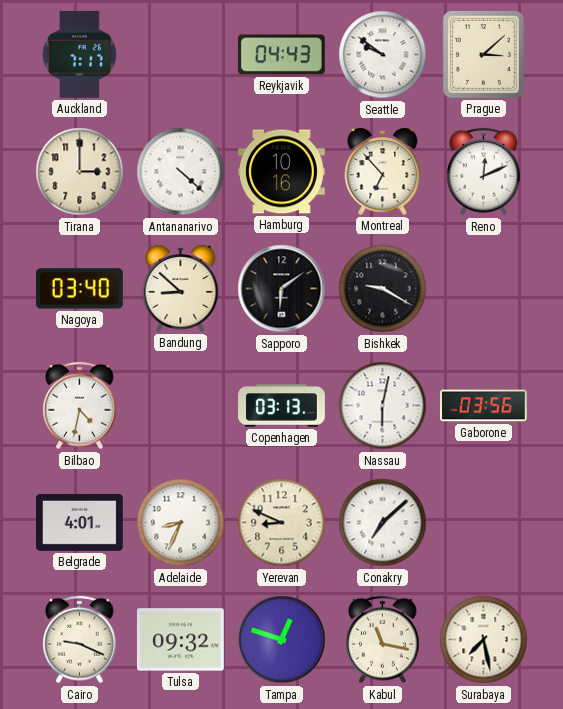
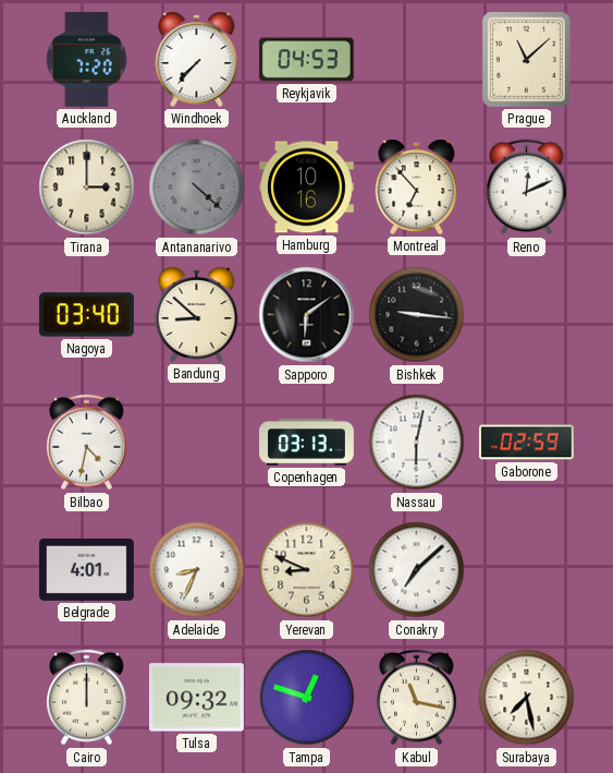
Auckland: 7:17 -> 7:20
Windhoek: none -> 7:37
Reykjavik: 04:43 -> 04:53
Seattle: 9:51 -> none
Prague: 3:08 -> 11:08
Antananarivo dial: white -> grey
Bishkek: 9:20 -> 9:16
Gaborone: 03:56 -> 02:59
Cairo: 9:19 -> 12:00
